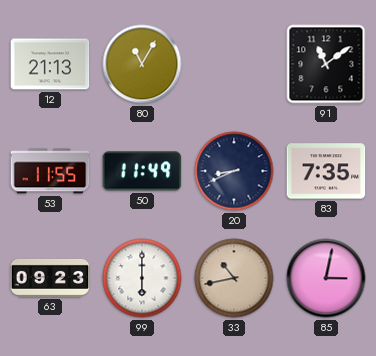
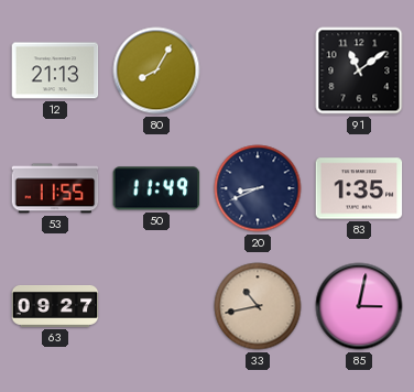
80: 11:05 -> 8:05
83: 7:35 -> 1:35
63: 09:23 -> 09:27
99: 6:00 -> none
